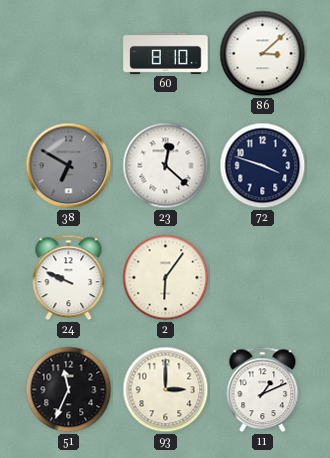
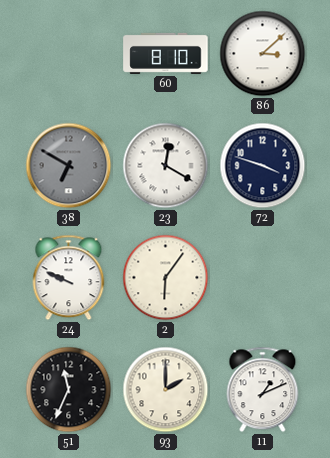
23: 12:22 -> 12:20
93: 3:00 -> 2:00
